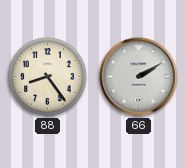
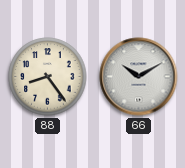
66: 2:10 -> 10:10
